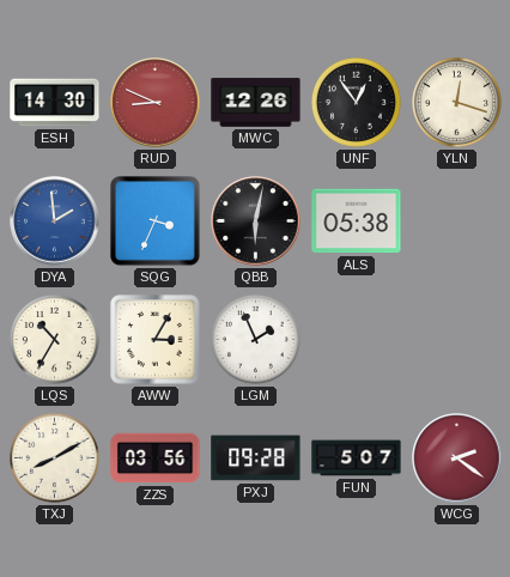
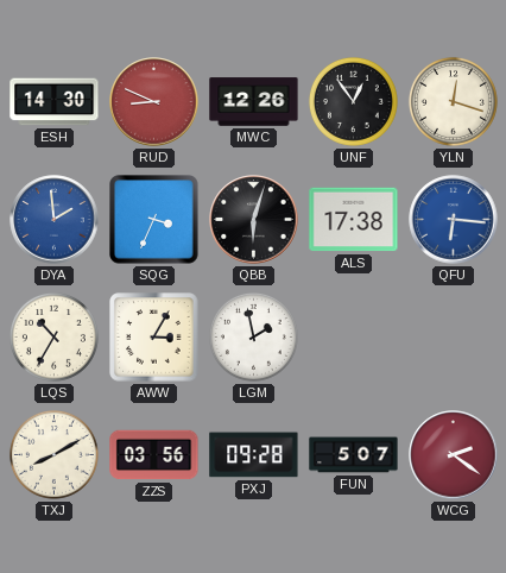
QBB: 6:02 -> 6:03
ALS: 05:38 -> 17:38
QFU: none -> 6:16
LGM: 1:56 -> 1:58
